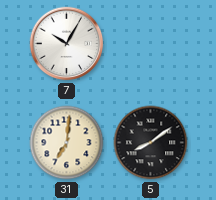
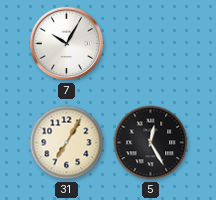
31: 7:01 -> 7:05
5: 8:09 -> 12:25
